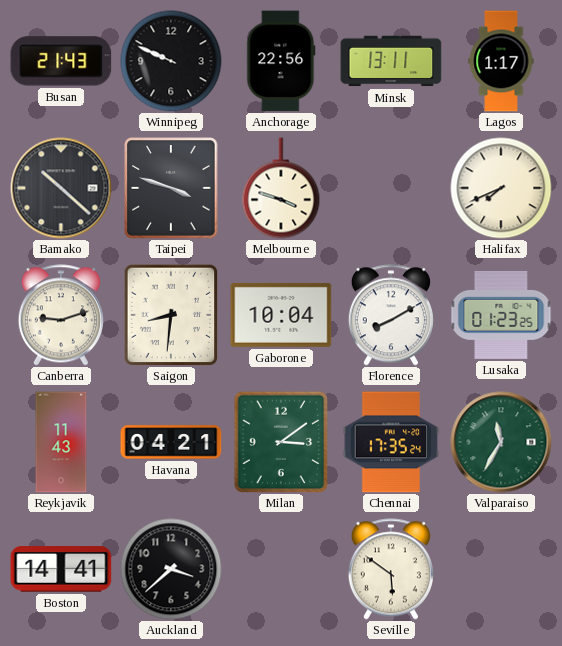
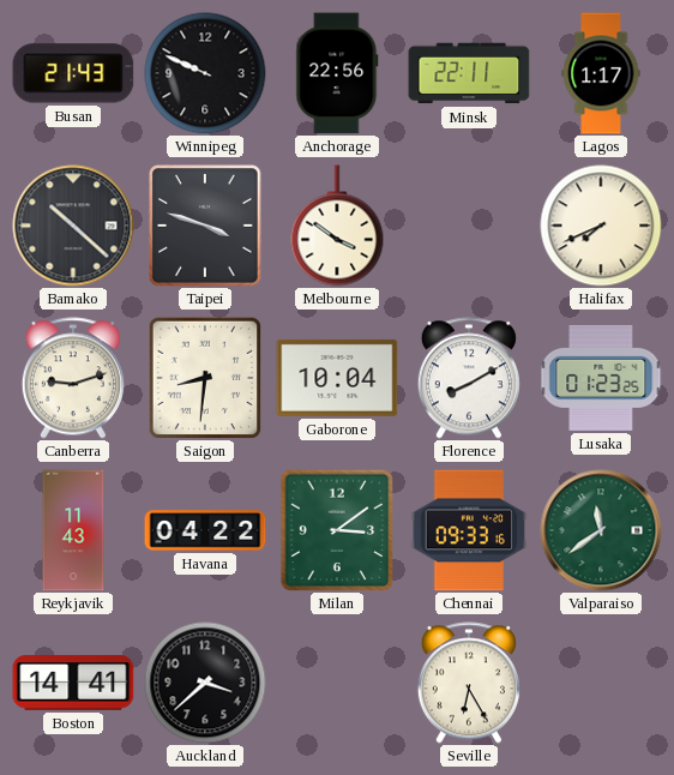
Minsk: 13:11 -> 22:11
Melbourne: 3:48 -> 3:51
Havana: 04:21 -> 04:22
Chennai: 17:35 -> 09:33
Valparaiso: 11:35 -> 11:39
Seville: 5:51 -> 6:25
